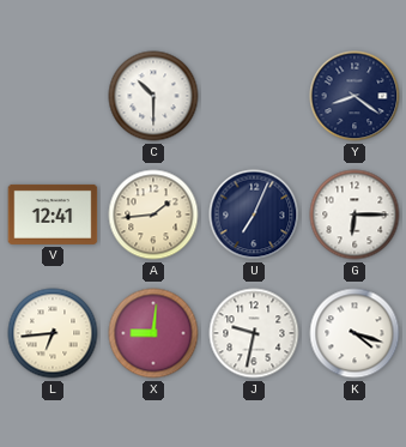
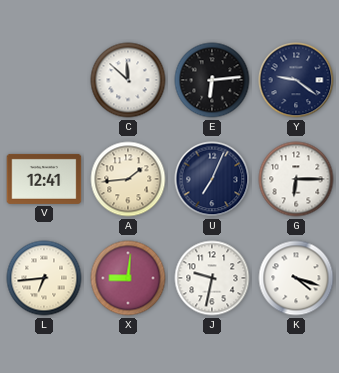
C: 10:30 -> 11:52
E: none -> 6:14
Y: 8:21 -> 9:21
